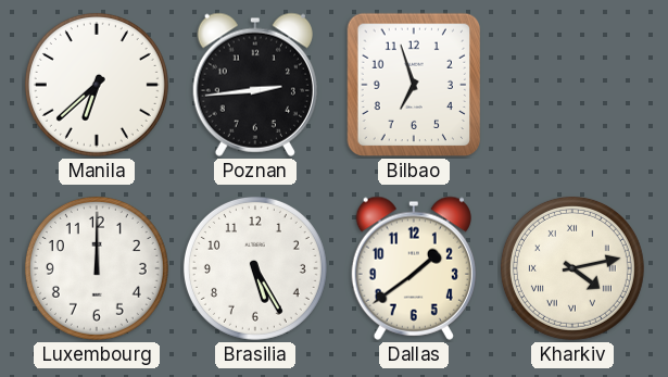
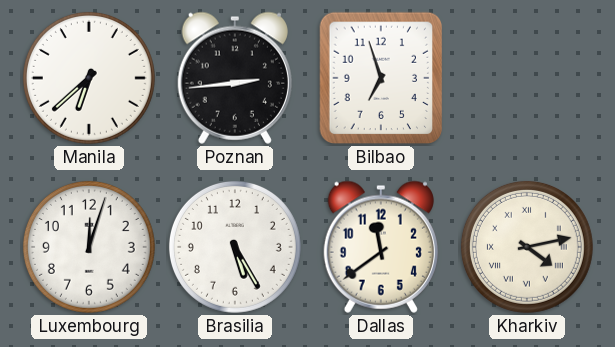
Luxembourg: 12:00 -> 12:03
Dallas: 1:39 -> 11:39
